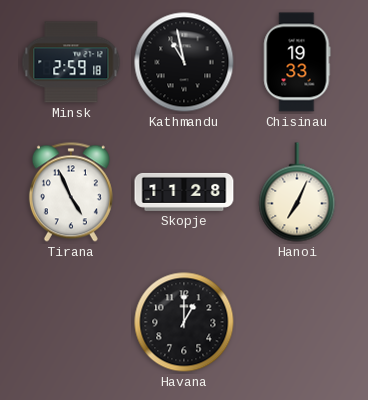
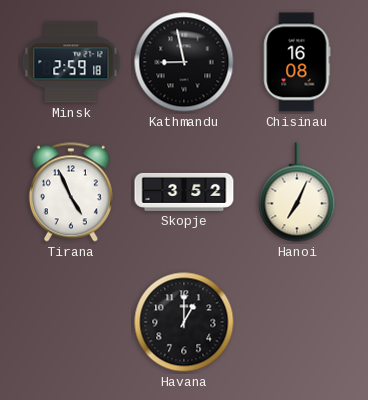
Kathmandu: 10:58 -> 8:58
Chisinau: 19:33 -> 16:08
Skopje: 11:28 -> 3:52
